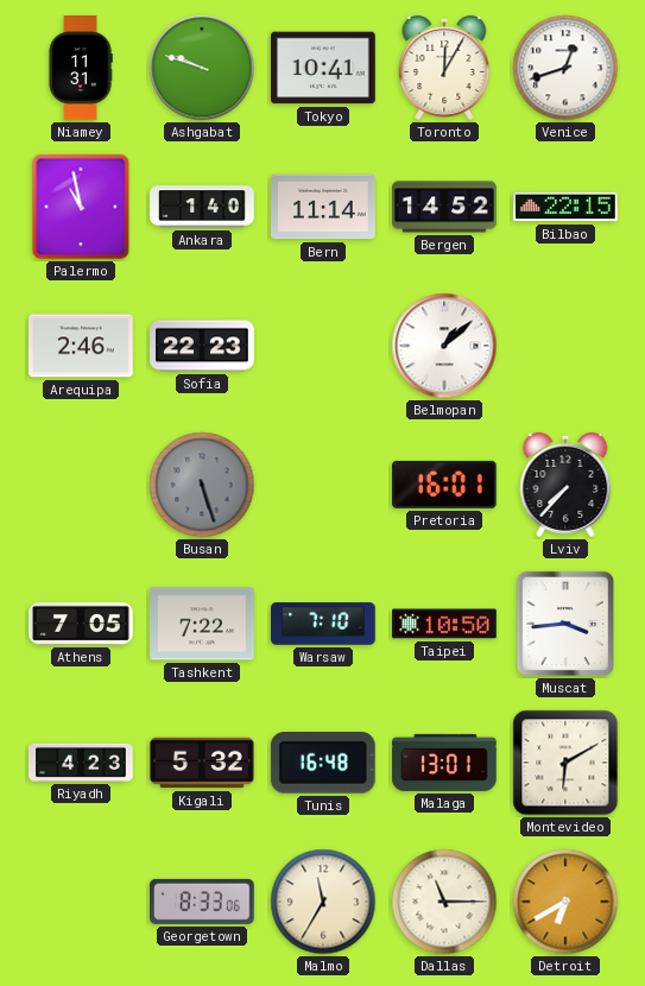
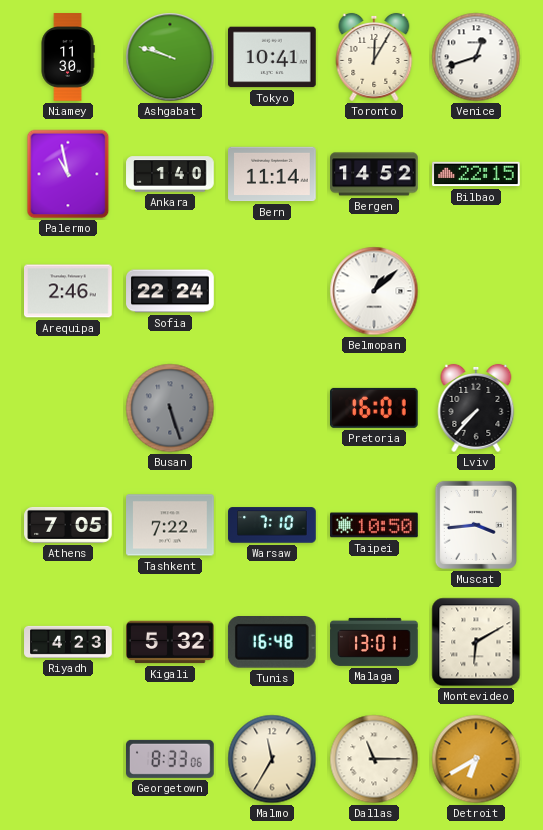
Niamey: 11:31 -> 11:30
Sofia: 22:23 -> 22:24
